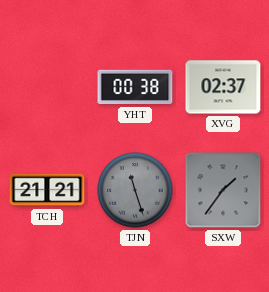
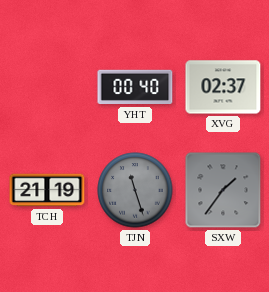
YHT: 00:38 -> 00:40
TCH: 21:21 -> 21:19
